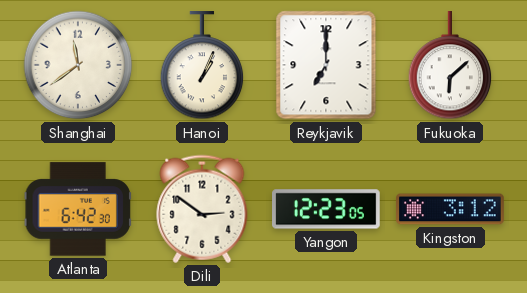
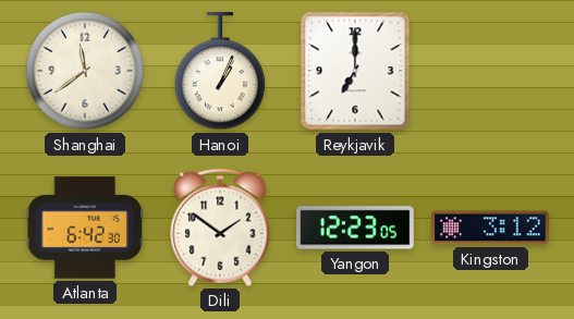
Fukuoka: 6:08 -> none
Dili: 2:51 -> 1:51
